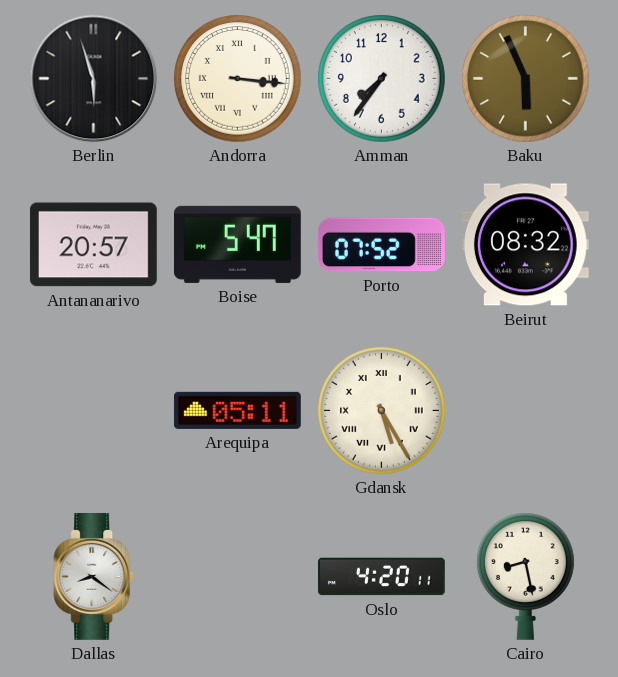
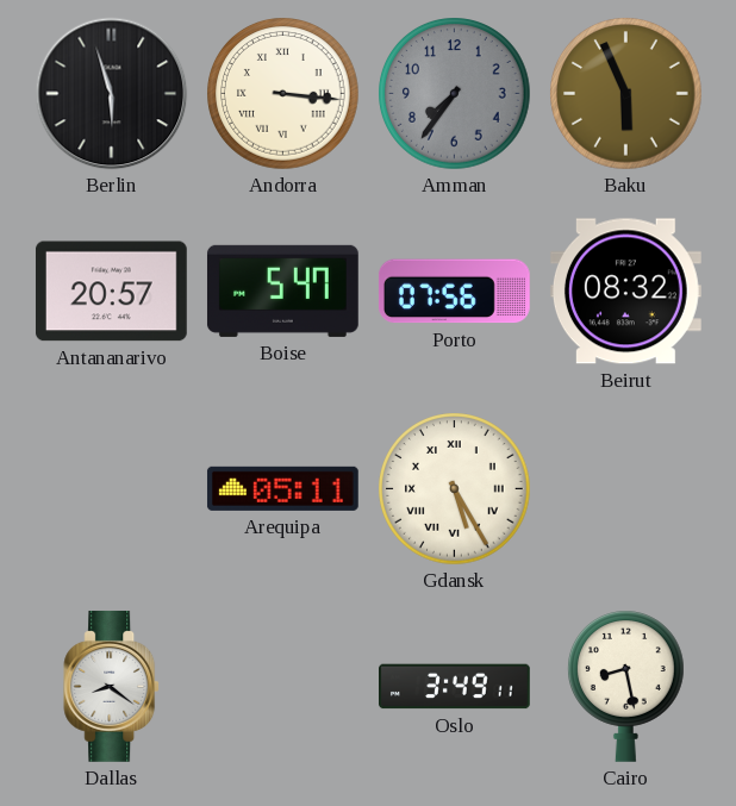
Amman dial: white -> grey
Porto: 07:52 -> 07:56
Oslo: 4:20 -> 3:49
